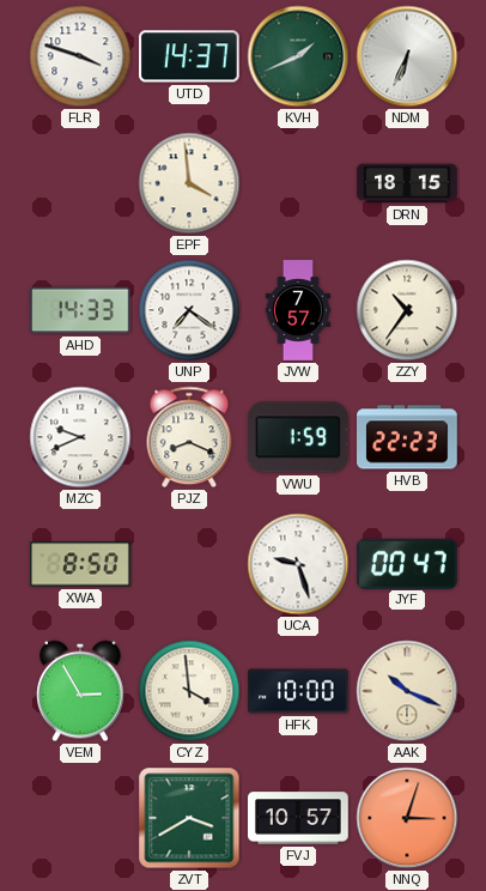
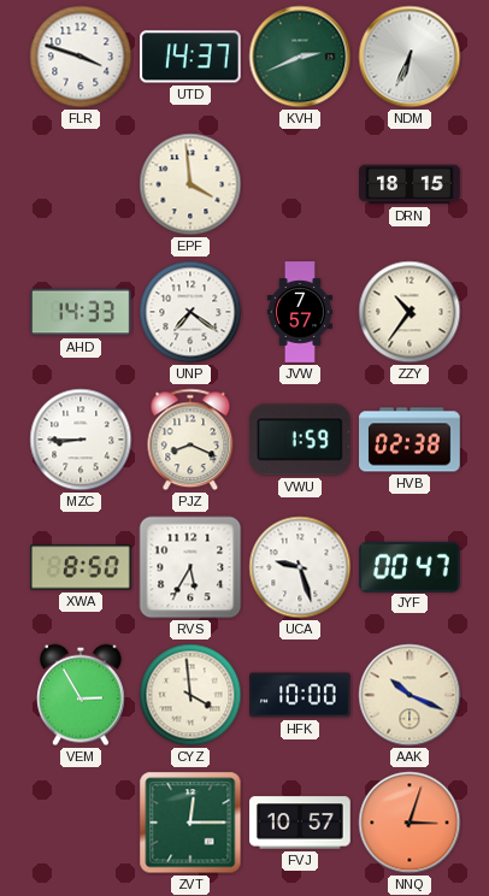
KVH: 1:41 -> 2:41
MZC: 9:41 -> 8:45
HVB: 22:23 -> 02:38
RVS: none -> 5:35
ZVT: 3:40 -> 12:15
